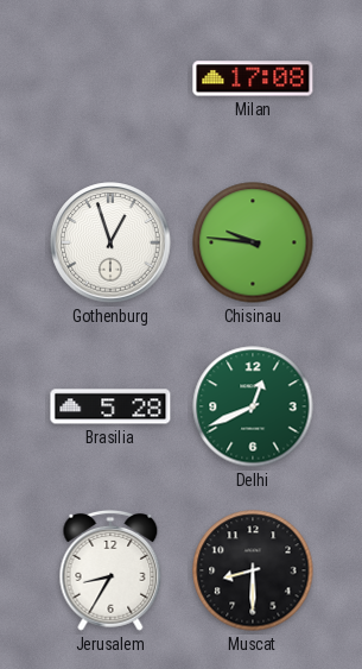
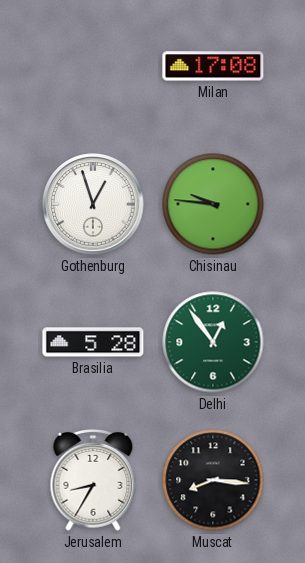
Delhi: 12:41 -> 12:54
Muscat: 8:30 -> 8:16
